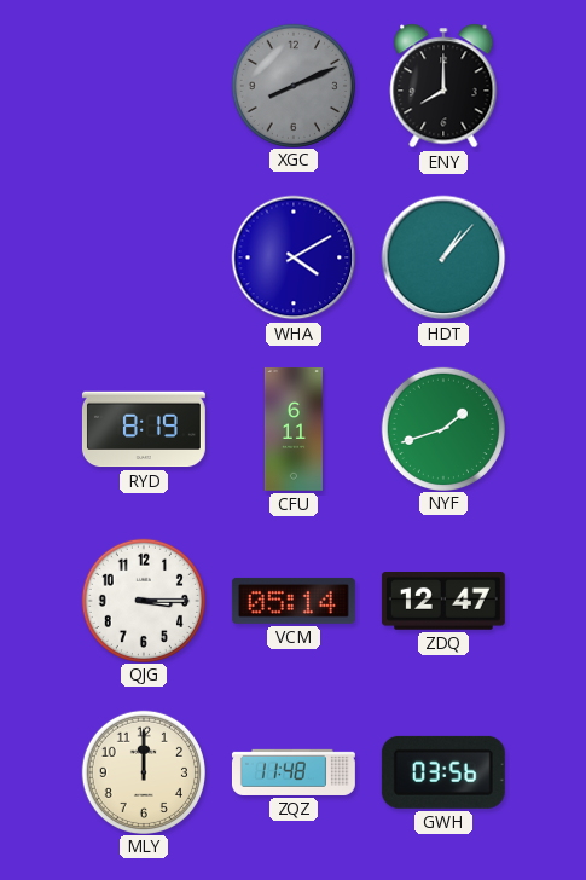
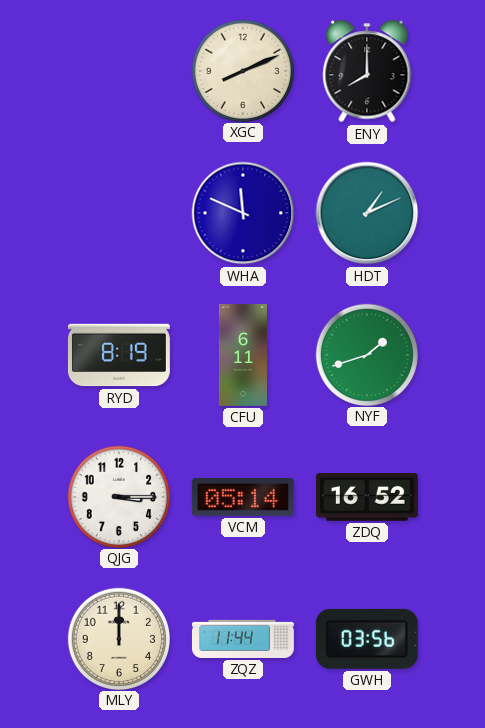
XGC dial: grey -> cream
WHA: 4:10 -> 11:49
HDT: 1:07 -> 1:11
ZDQ: 12:47 -> 16:52
ZQZ: 11:48 -> 11:44
